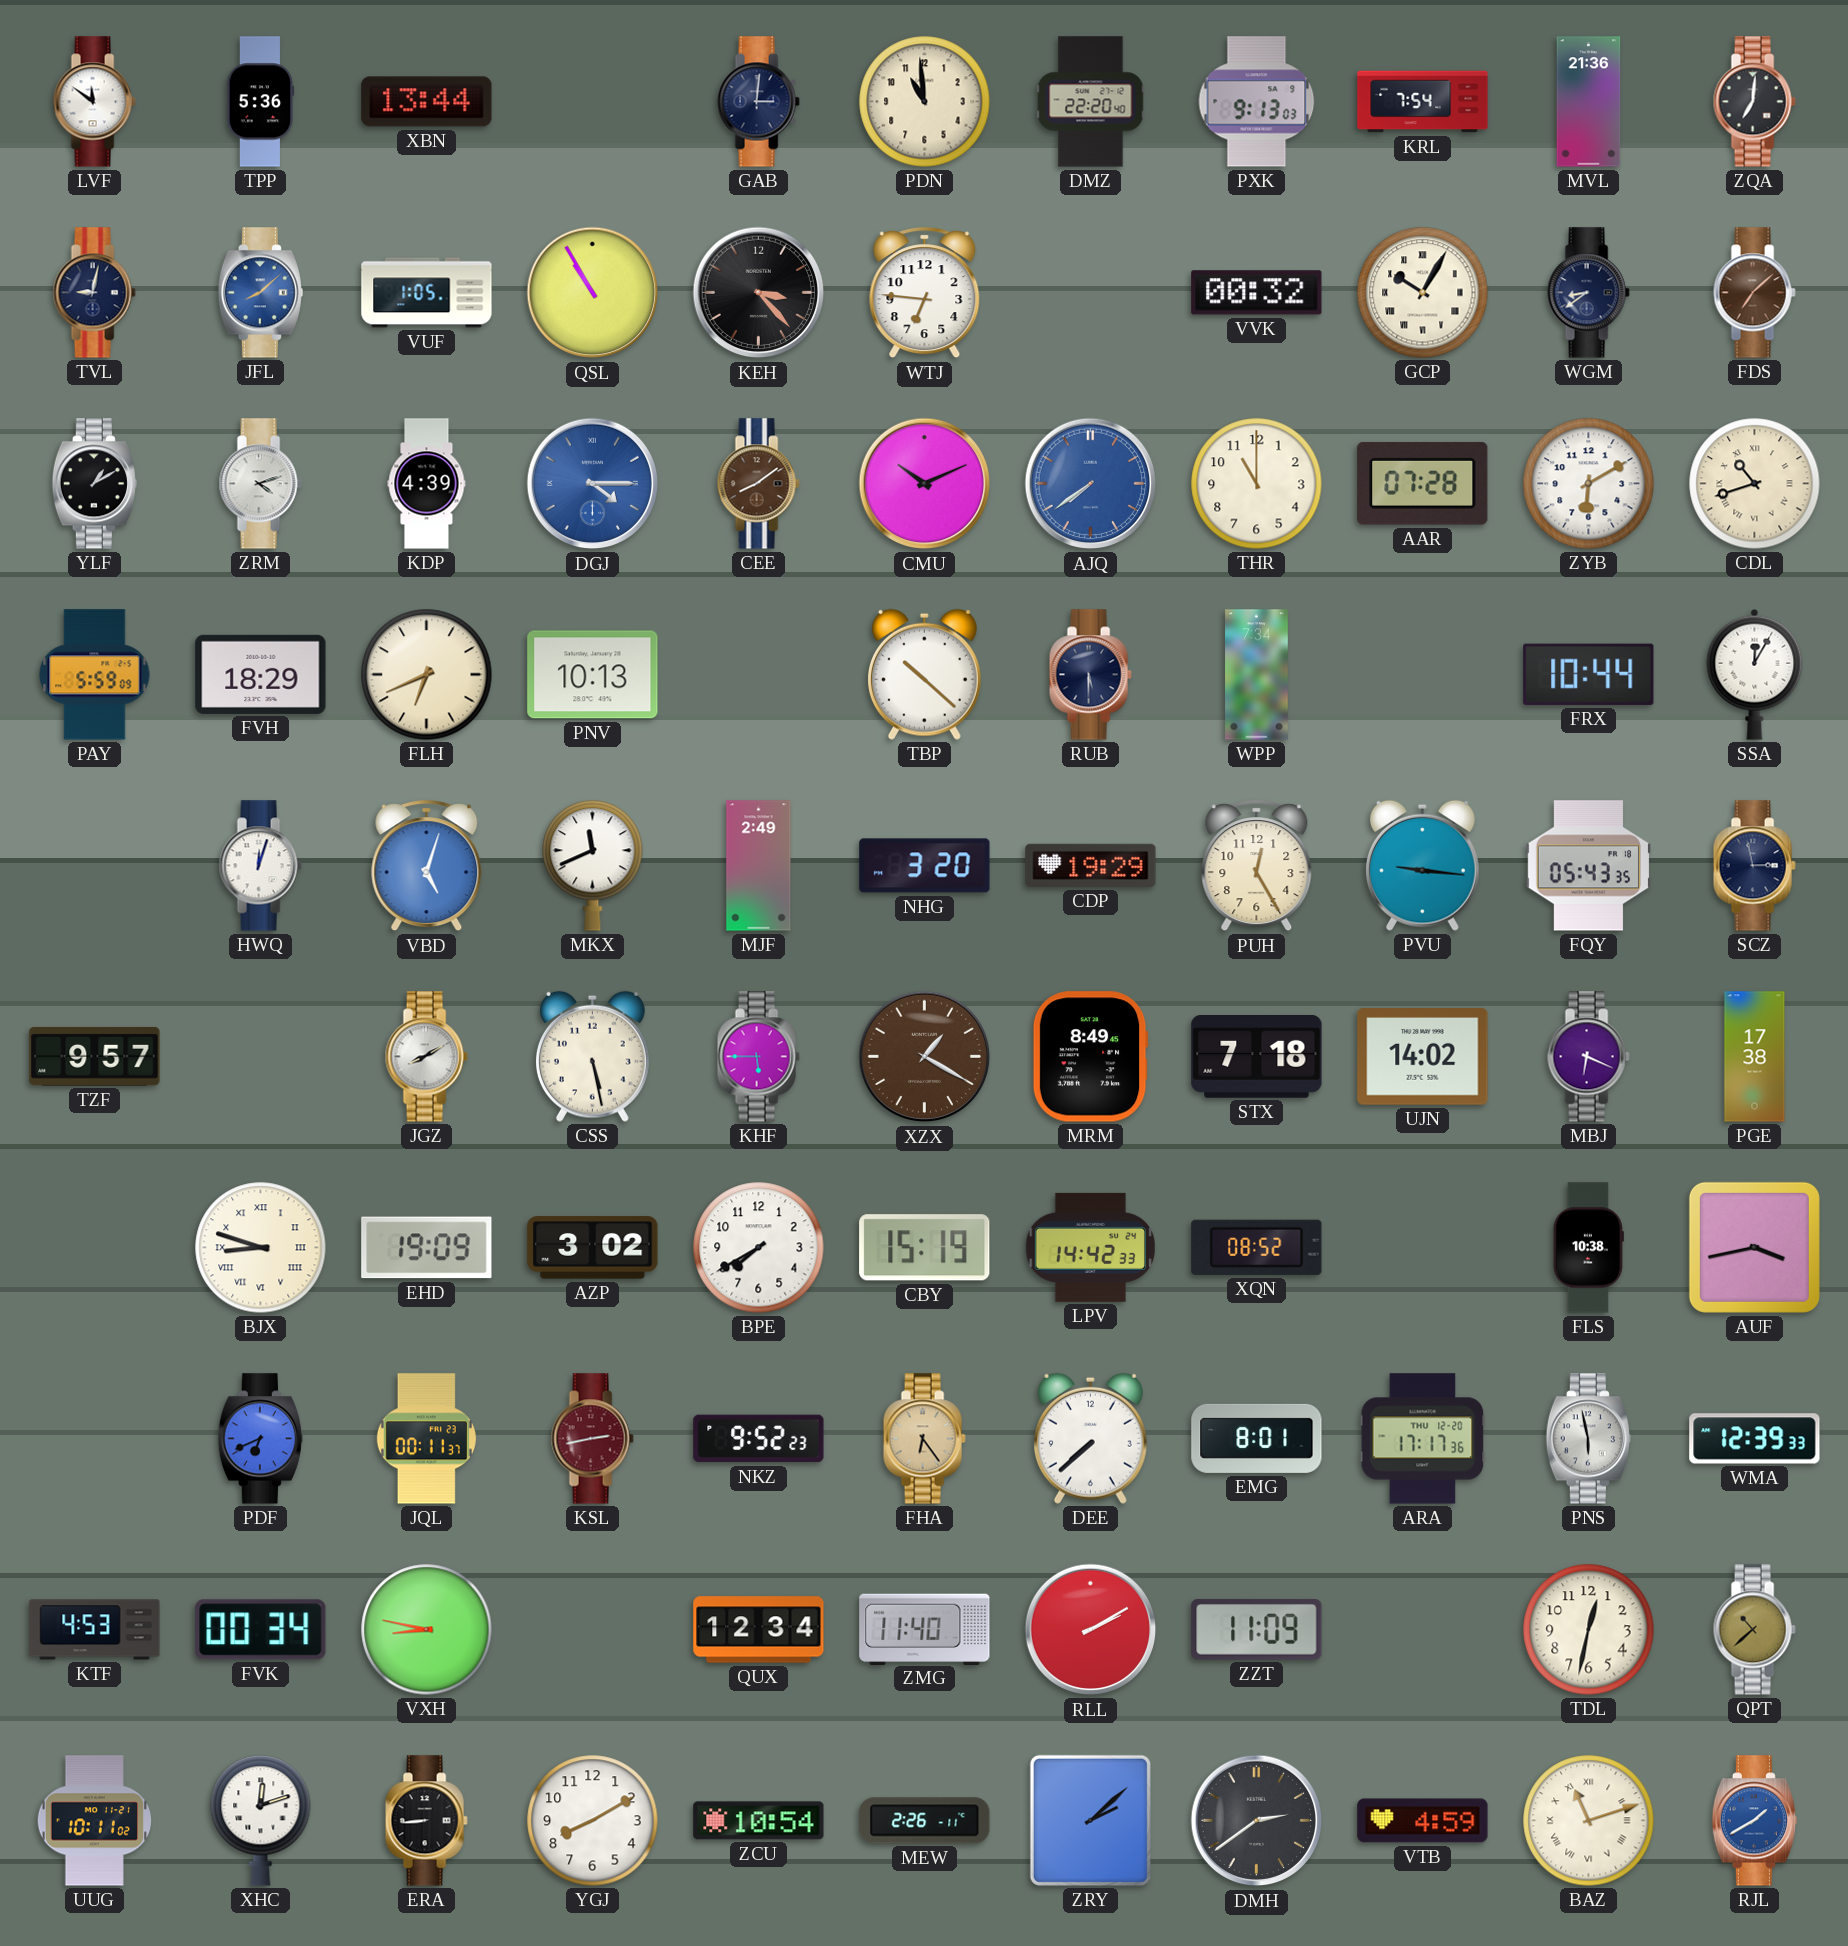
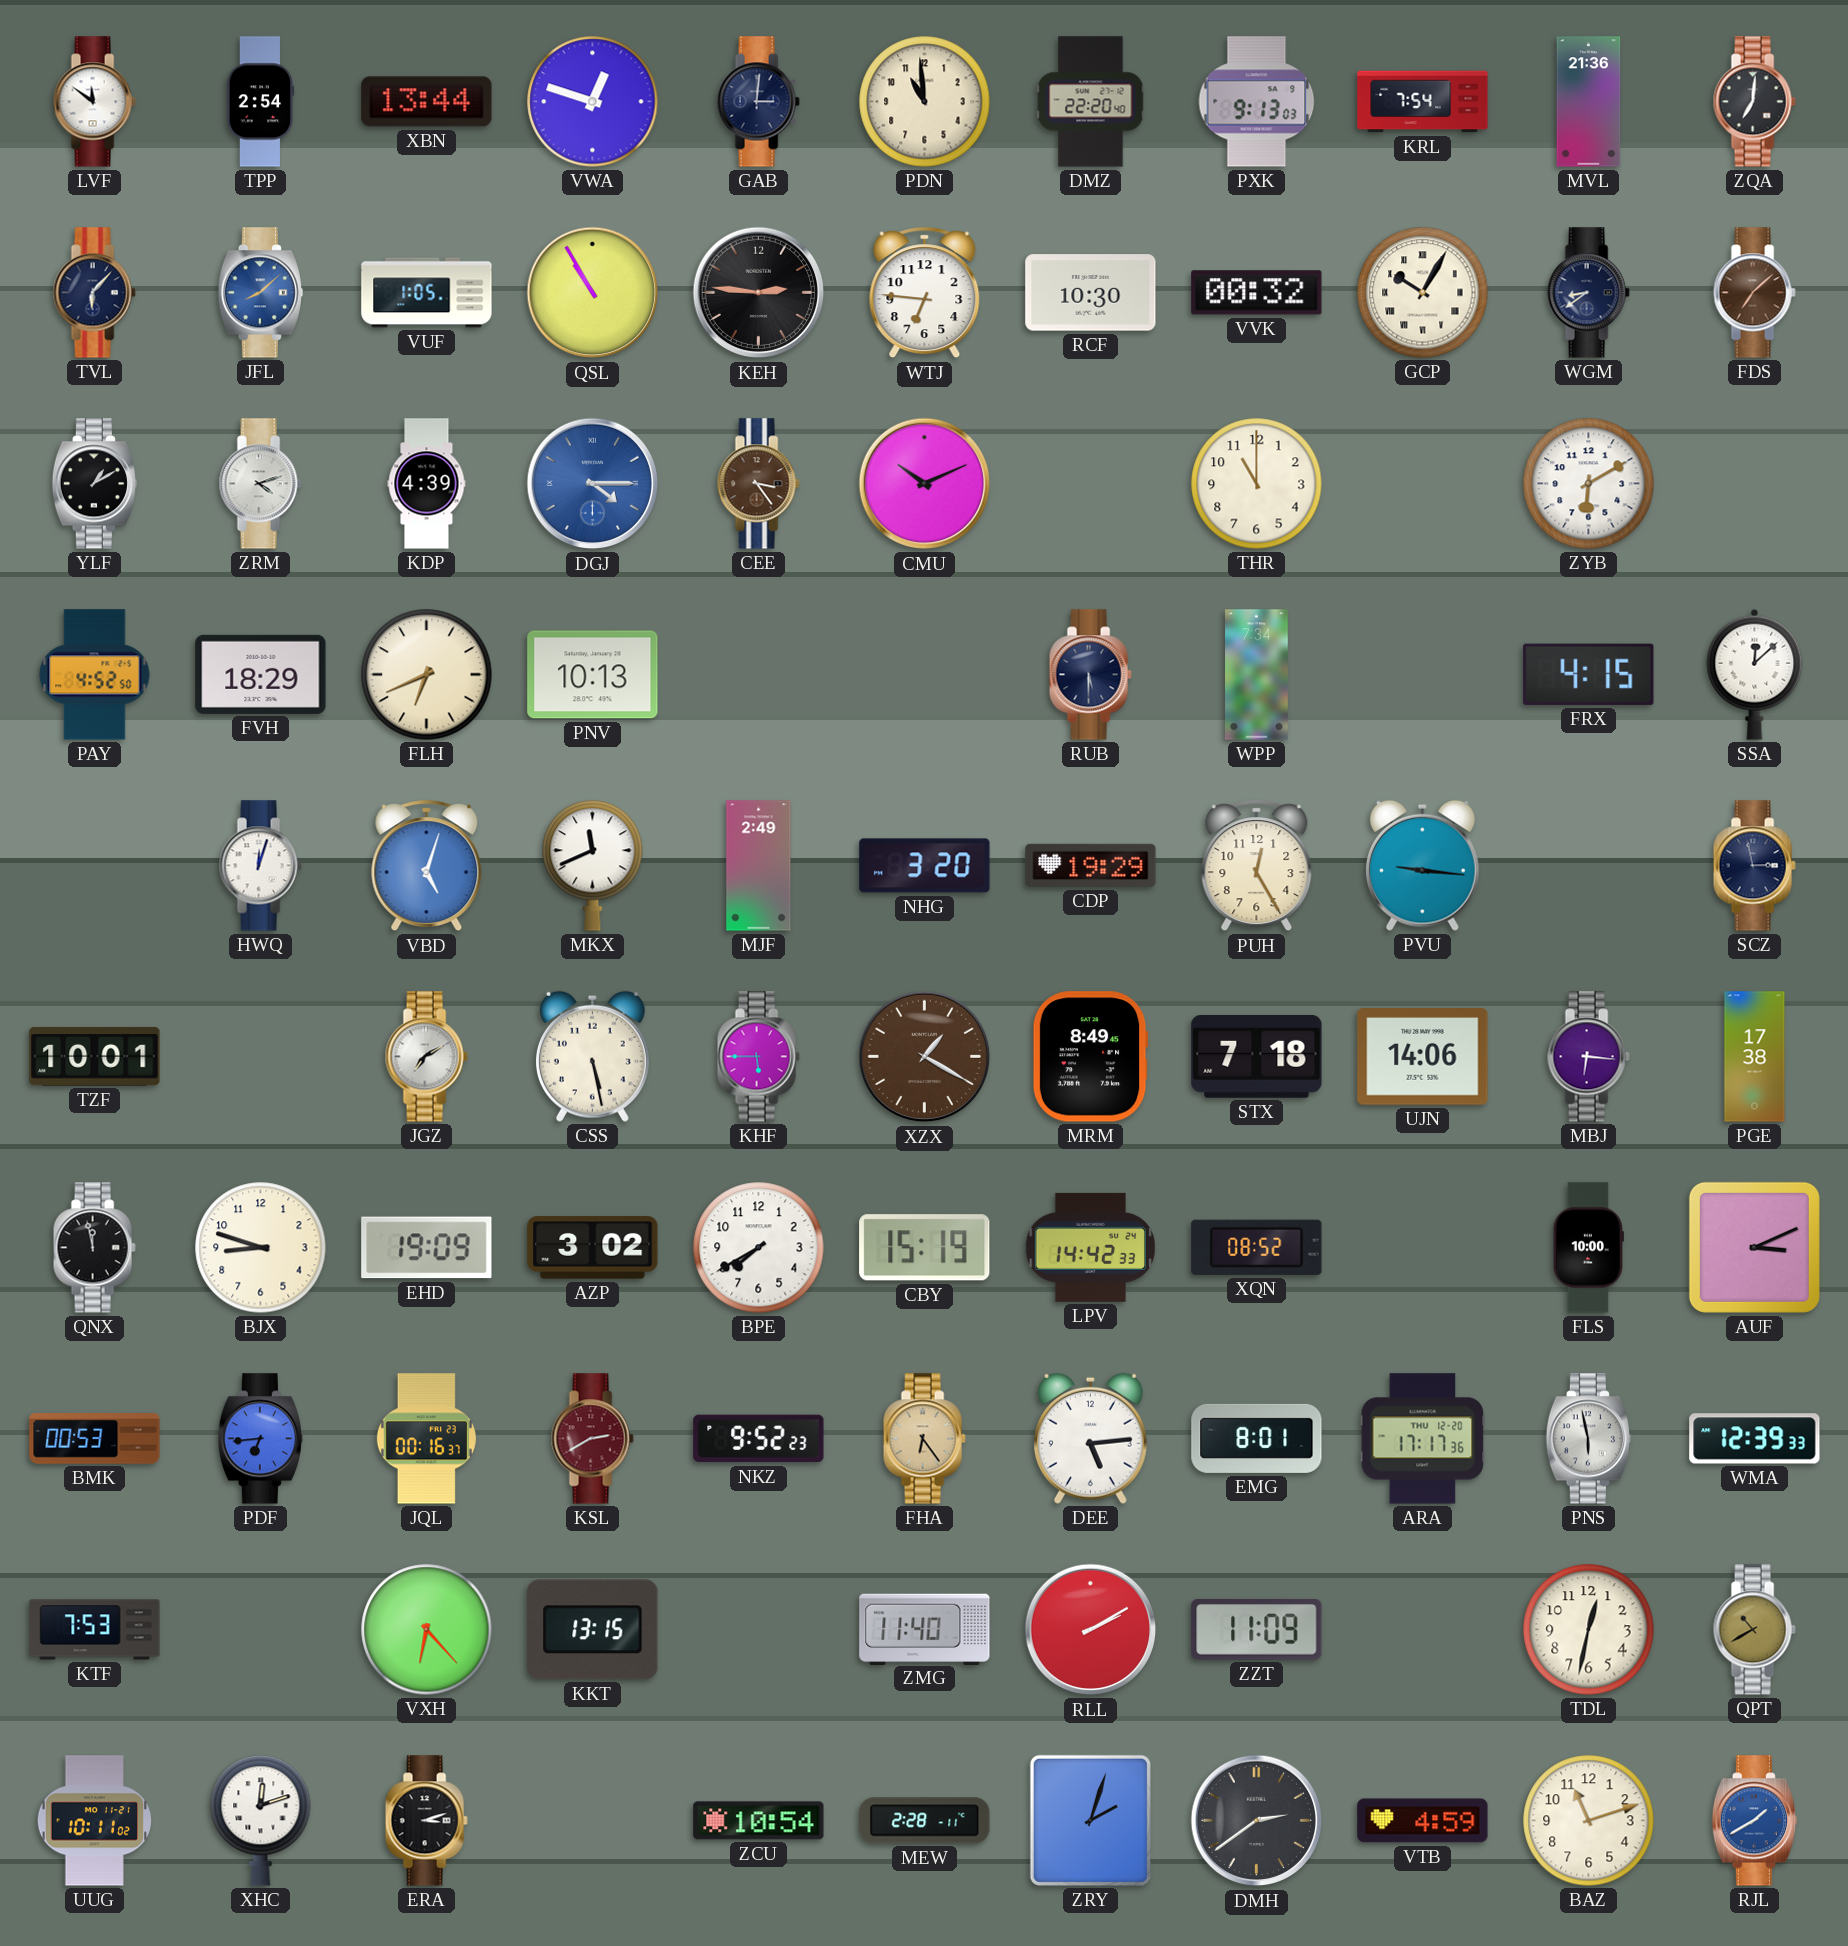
TPP: 5:36 -> 2:54
VWA: none -> 12:48
TVL: 9:02 -> 6:07
KEH: 3:23 -> 2:46
RCF: none -> 10:30
CEE: 8:09 -> 3:24
AJQ: 7:39 -> none
AAR: 07:28 -> none
CDL: 10:42 -> none
PAY: 5:59 -> 4:52
TBP: 10:22 -> none
FRX: 10:44 -> 4:15
SSA: 12:05 -> 12:08
FQY: 05:43 -> none
TZF: 9:57 -> 10:01
JGZ: 8:10 -> 7:10
UJN: 14:02 -> 14:06
MBJ: 6:19 -> 6:16
QNX: none -> 11:58
BJX numerals: Roman -> Arabic
FLS: 10:38 -> 10:00
AUF: 3:43 -> 3:11
BMK: none -> 00:53
PDF: 6:41 -> 6:44
JQL: 00:11 -> 00:16
KSL: 2:43 -> 2:40
DEE: 7:38 -> 5:14
KTF: 4:53 -> 7:53
FVK: 00:34 -> none
VXH: 8:47 -> 6:23
KKT: none -> 13:15
QUX: 12:34 -> none
QPT: 10:38 -> 10:40
ERA: 8:44 -> 3:12
YGJ: 8:10 -> none
MEW: 2:26 -> 2:28
ZRY: 2:08 -> 2:03
BAZ numerals: Roman -> Arabic
